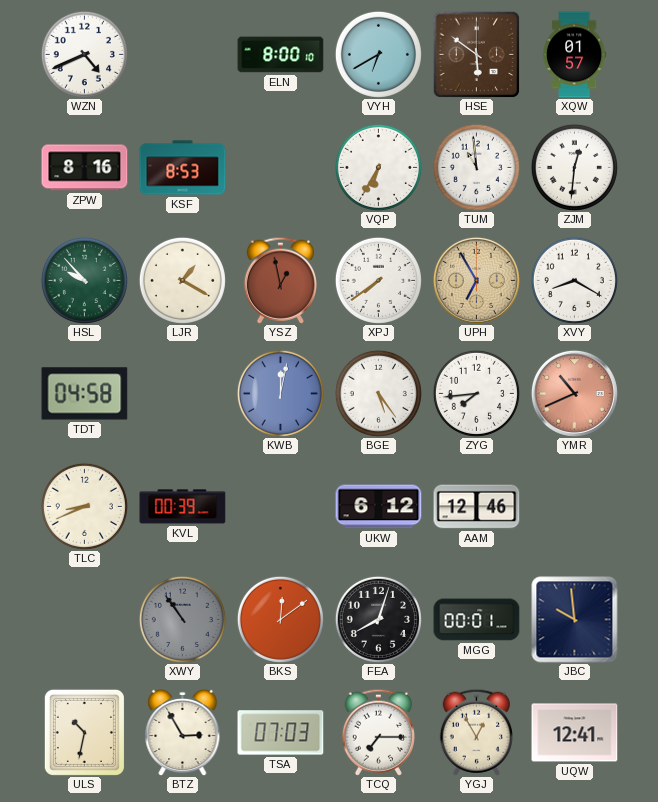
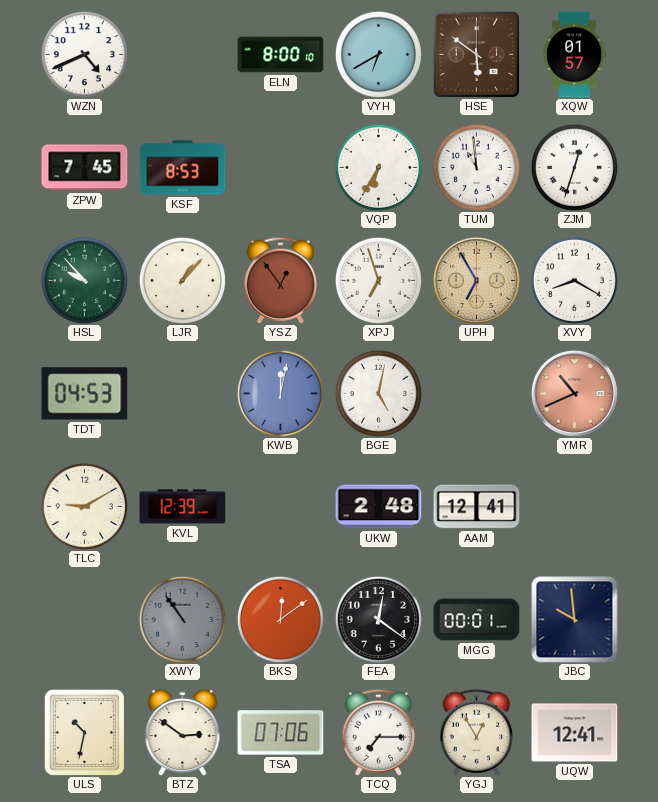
ZPW: 8:16 -> 7:45
ZJM: 12:31 -> 12:33
LJR: 1:20 -> 1:07
YSZ: 12:58 -> 12:54
XPJ: 7:39 -> 6:57
TDT: 04:58 -> 04:53
BGE: 5:24 -> 5:02
ZYG: 7:44 -> none
TLC: 8:41 -> 9:10
KVL: 00:39 -> 12:39
UKW: 6:12 -> 2:48
AAM: 12:46 -> 12:41
FEA: 8:03 -> 12:21
BTZ: 2:55 -> 2:51
TSA: 07:03 -> 07:06
